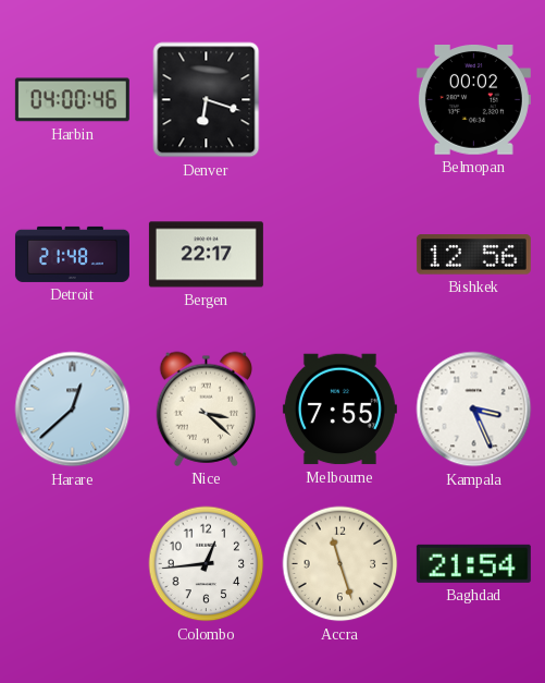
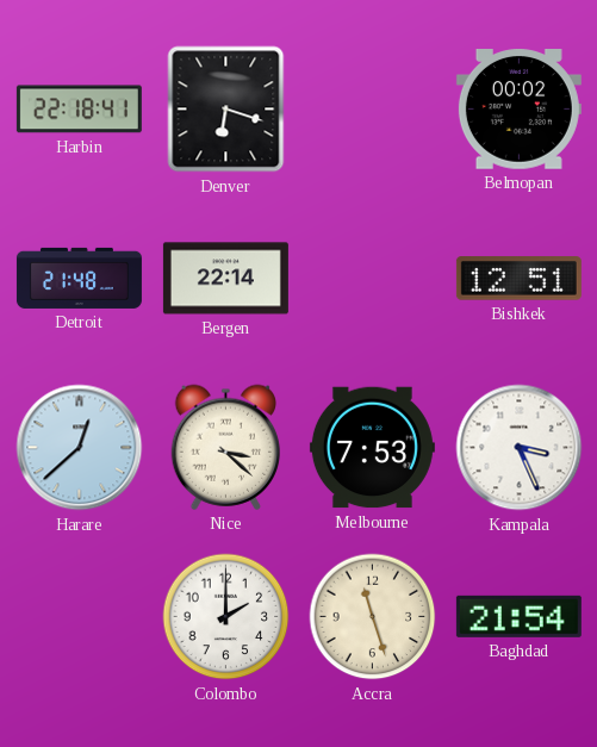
Harbin: 04:00 -> 22:18
Bergen: 22:17 -> 22:14
Bishkek: 12:56 -> 12:51
Melbourne: 7:55 -> 7:53
Colombo: 12:44 -> 2:00
